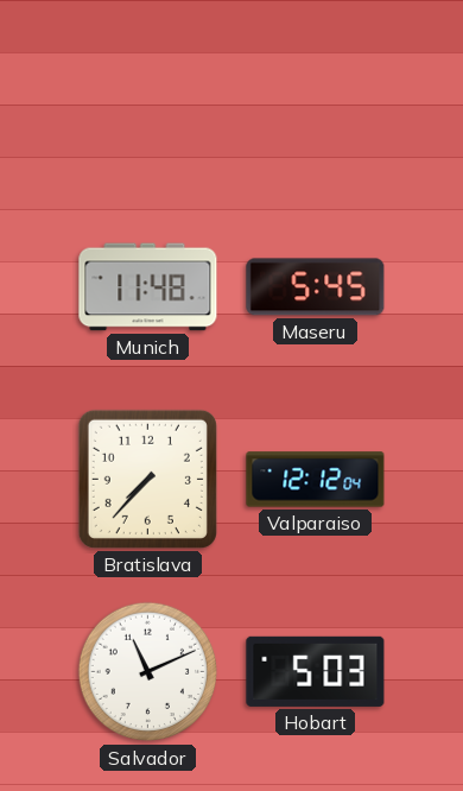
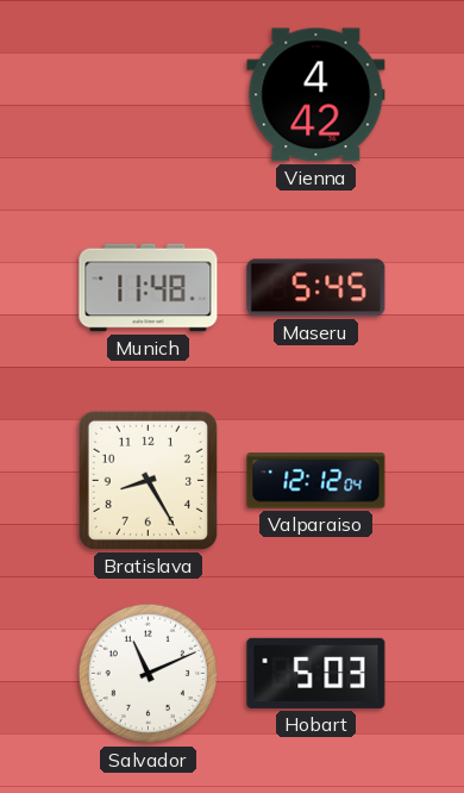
Vienna: none -> 4:42
Bratislava: 7:37 -> 8:25
